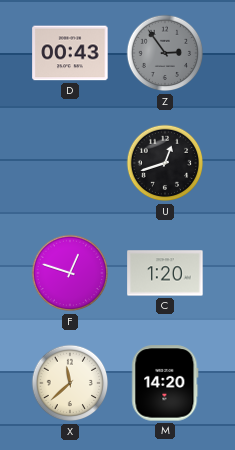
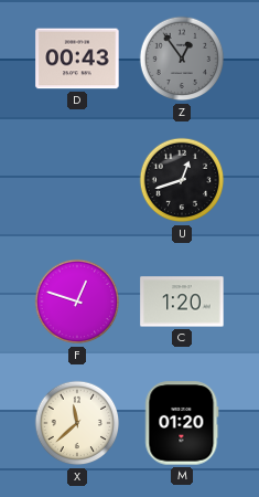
Z: 2:54 -> 12:54
M: 14:20 -> 01:20
